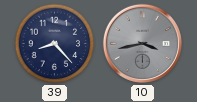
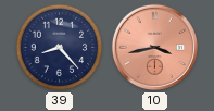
10 dial: grey -> salmon
